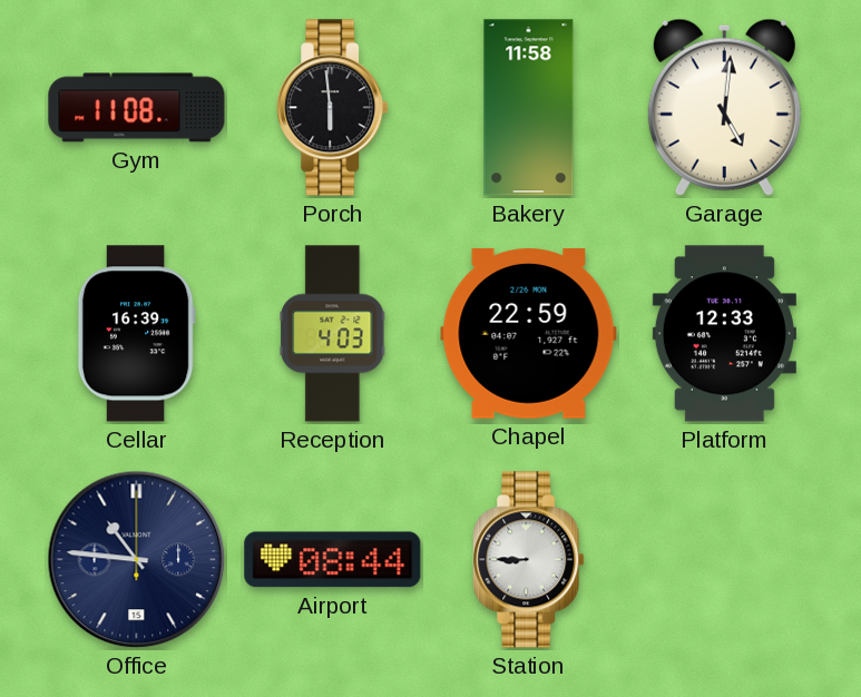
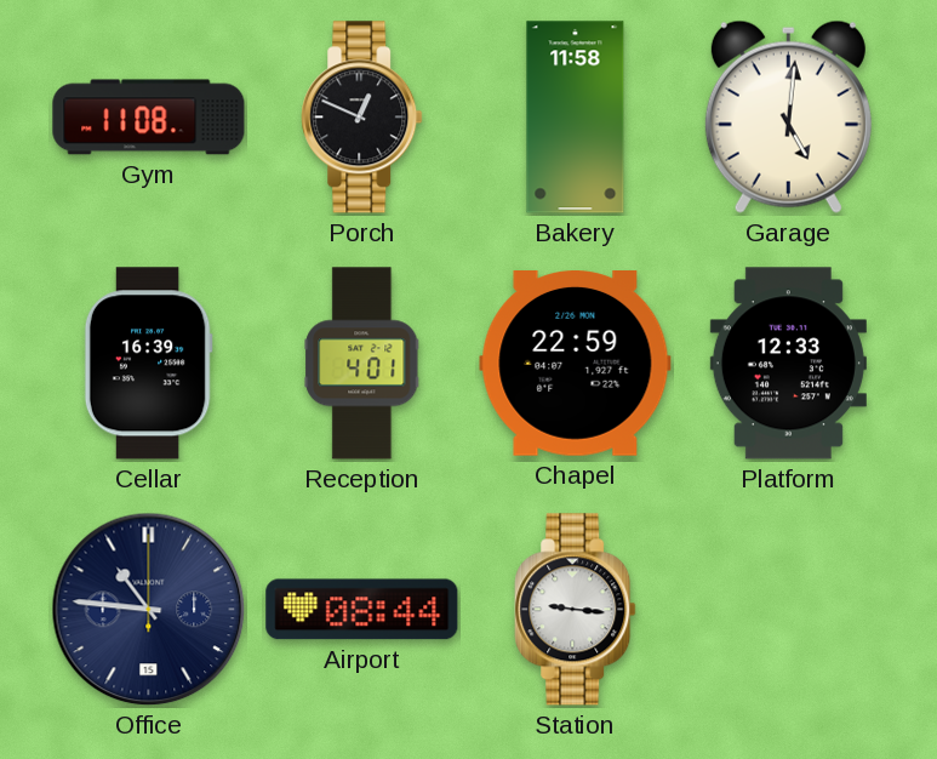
Porch: 5:59 -> 12:49
Reception: 4:03 -> 4:01
Station: 8:45 -> 9:16
